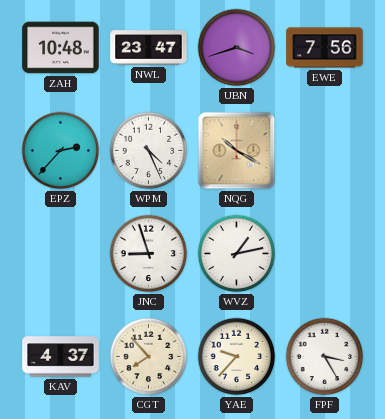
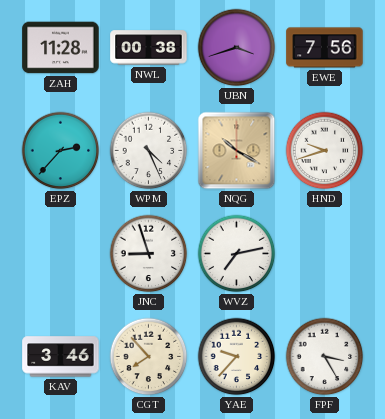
ZAH: 10:48 -> 11:28
NWL: 23:47 -> 00:38
HND: none -> 9:42
WVZ: 1:13 -> 7:13
KAV: 4:37 -> 3:46
